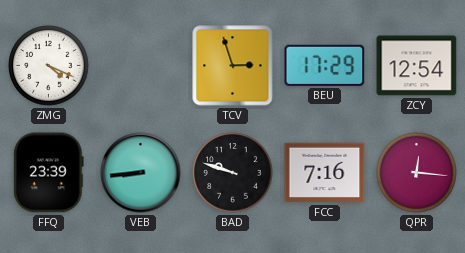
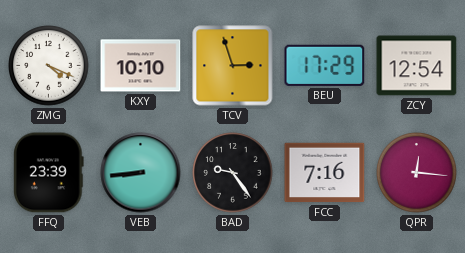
KXY: none -> 10:10
BAD: 9:48 -> 9:24
